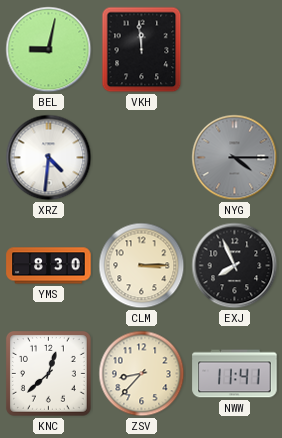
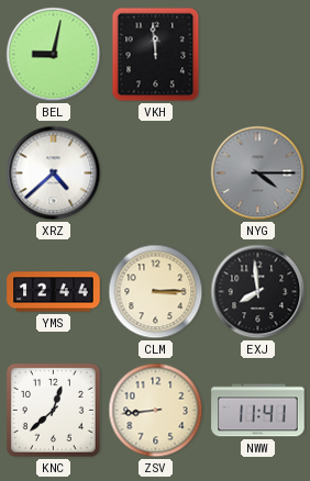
XRZ: 4:31 -> 4:38
YMS: 8:30 -> 12:44
EXJ: 7:56 -> 7:59
ZSV: 8:37 -> 8:44
